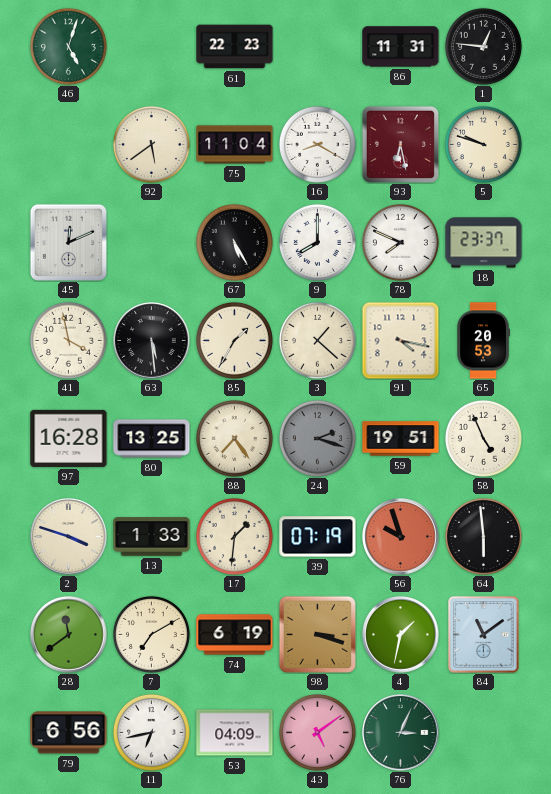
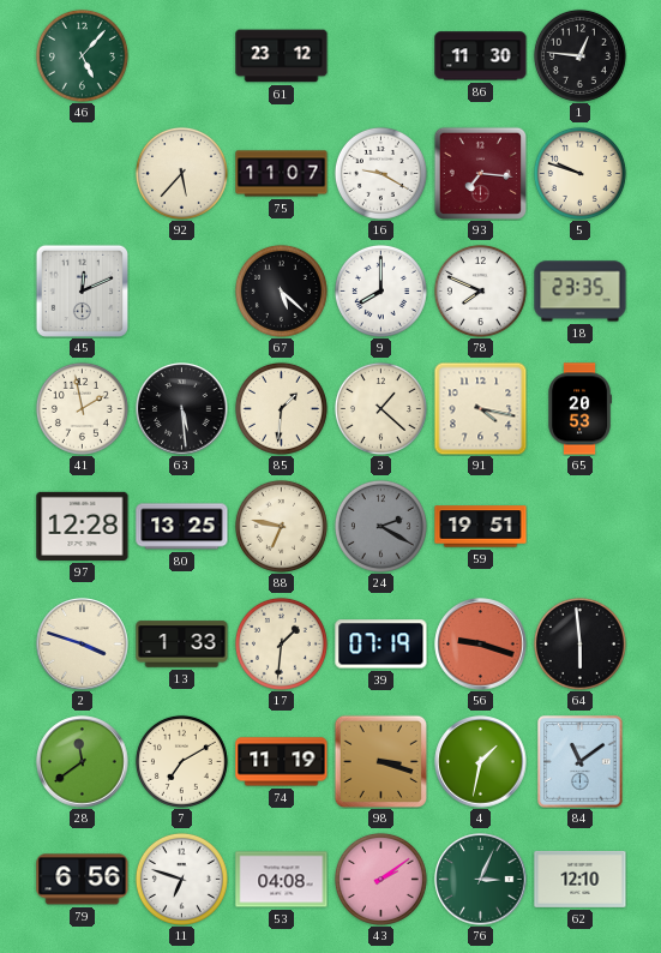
46: 5:03 -> 5:07
61: 22:23 -> 23:12
86: 11:31 -> 11:30
92: 5:39 -> 5:37
75: 11:04 -> 11:07
16: 8:20 -> 9:20
93: 6:28 -> 7:16
67: 5:25 -> 5:22
18: 23:37 -> 23:35
41: 3:58 -> 1:58
85: 1:35 -> 1:31
97: 16:28 -> 12:28
88: 7:24 -> 6:47
24: 2:18 -> 2:20
58: 4:56 -> none
56: 9:57 -> 9:18
74: 6:19 -> 11:19
11: 6:43 -> 6:48
53: 04:09 -> 04:08
43: 5:09 -> 2:09
62: none -> 12:10
